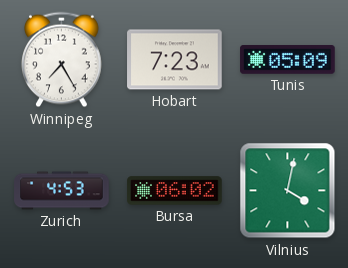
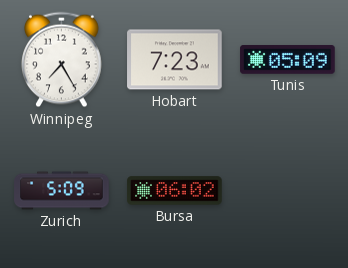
Zurich: 4:53 -> 5:09
Vilnius: 4:02 -> none
